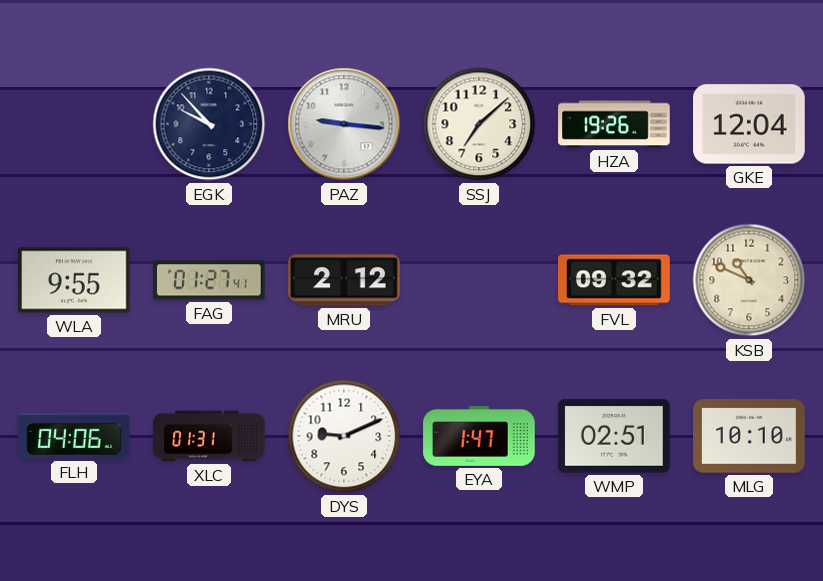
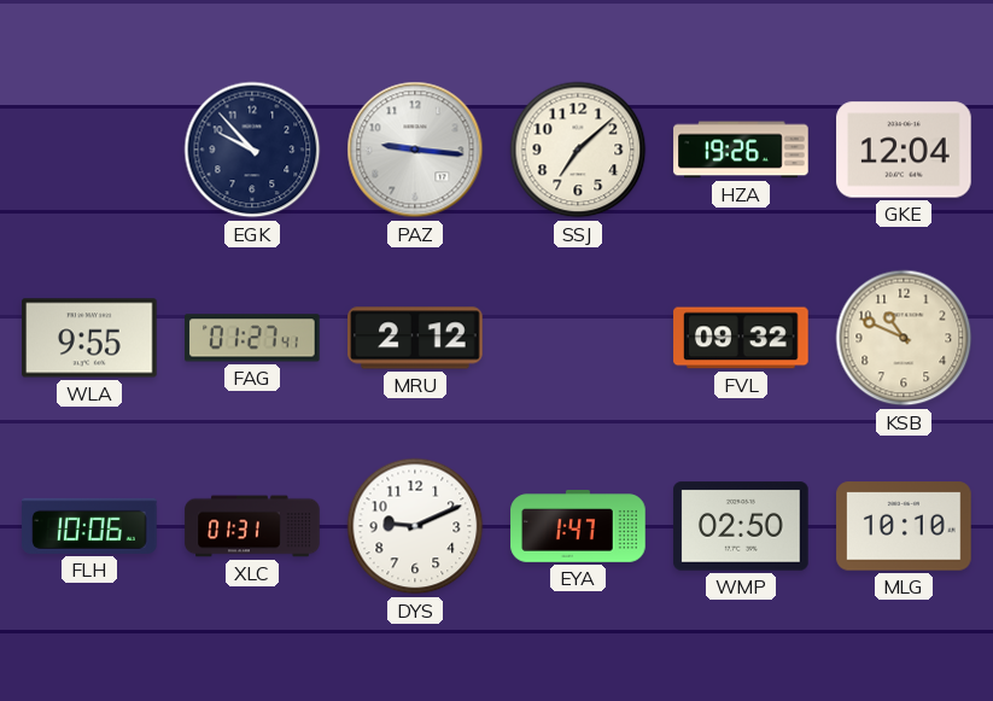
FLH: 04:06 -> 10:06
WMP: 02:51 -> 02:50
